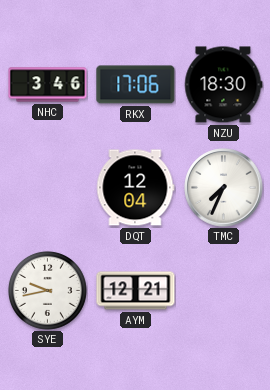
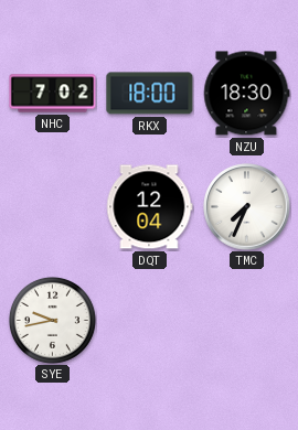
NHC: 3:46 -> 7:02
RKX: 17:06 -> 18:00
AYM: 12:21 -> none
